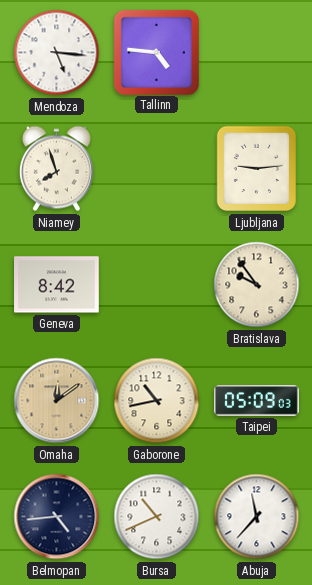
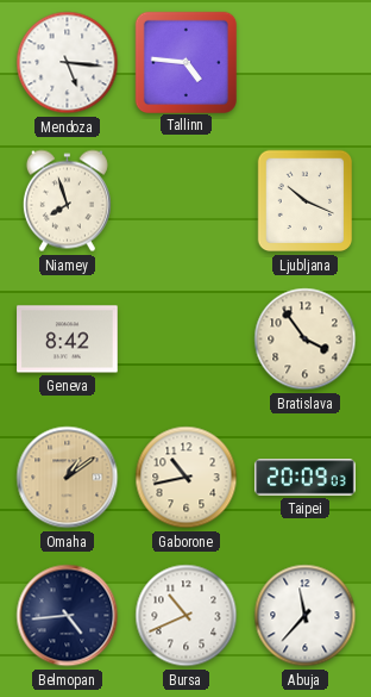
Ljubljana: 9:14 -> 10:19
Bratislava: 9:54 -> 3:54
Omaha: 12:09 -> 1:09
Taipei: 05:09 -> 20:09
